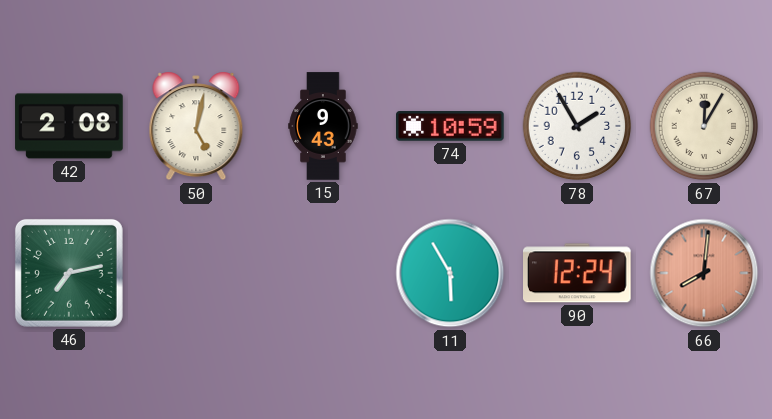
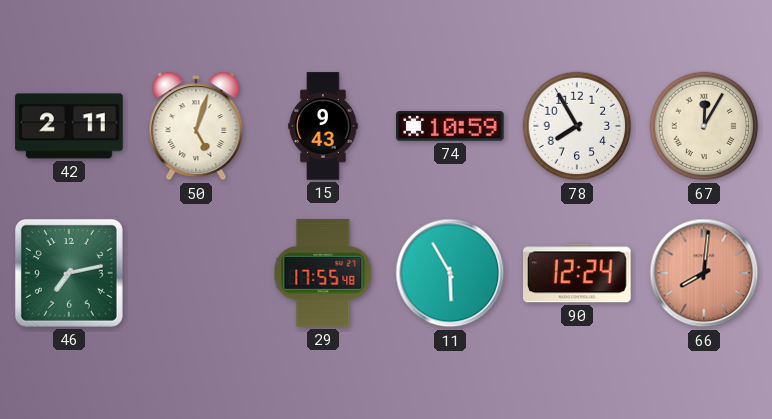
42: 2:08 -> 2:11
50: 5:02 -> 5:03
78: 1:55 -> 7:55
29: none -> 17:55
